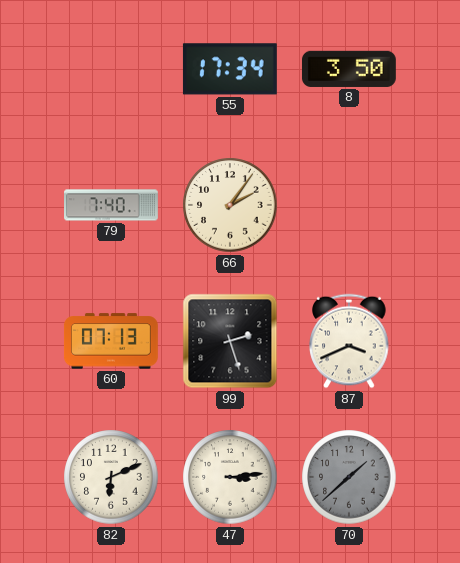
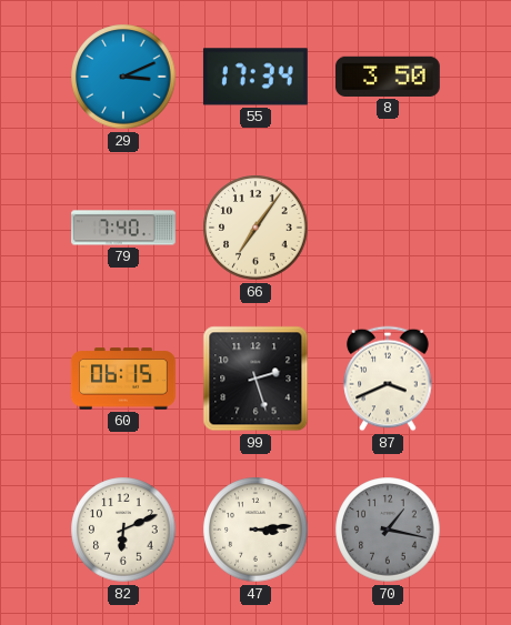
29: none -> 3:11
66: 2:06 -> 7:06
60: 07:13 -> 06:15
70: 1:38 -> 1:17
